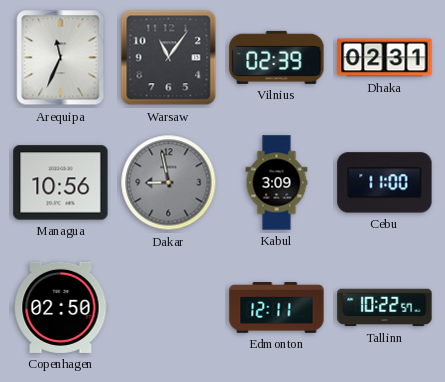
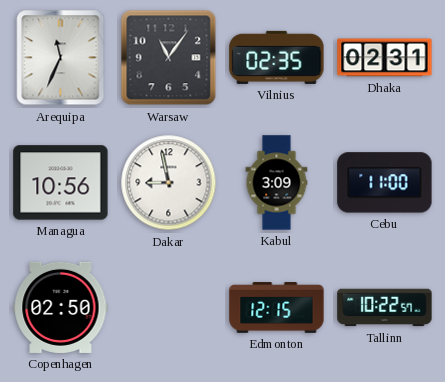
Vilnius: 02:39 -> 02:35
Dakar dial: grey -> white
Edmonton: 12:11 -> 12:15
